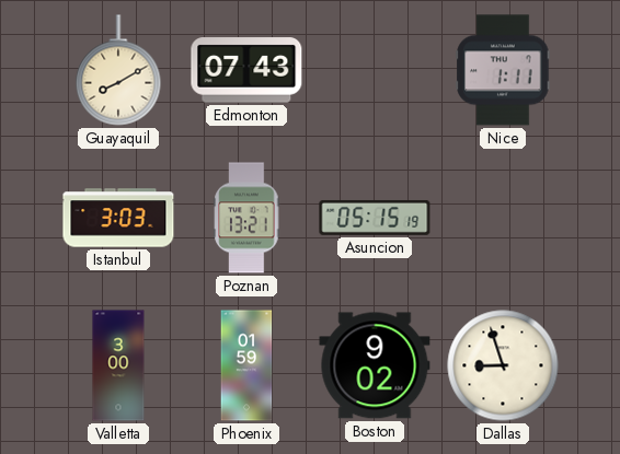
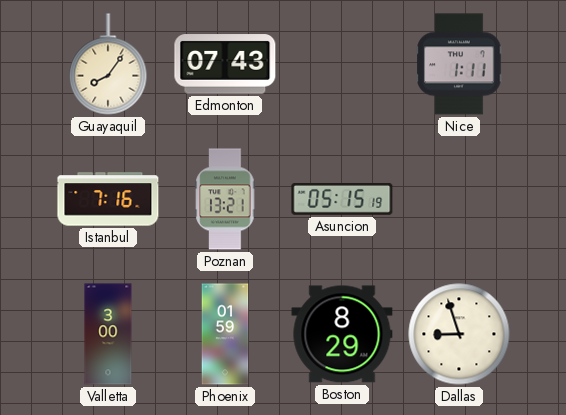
Guayaquil: 8:10 -> 8:06
Istanbul: 3:03 -> 7:16
Boston: 9:02 -> 8:29
